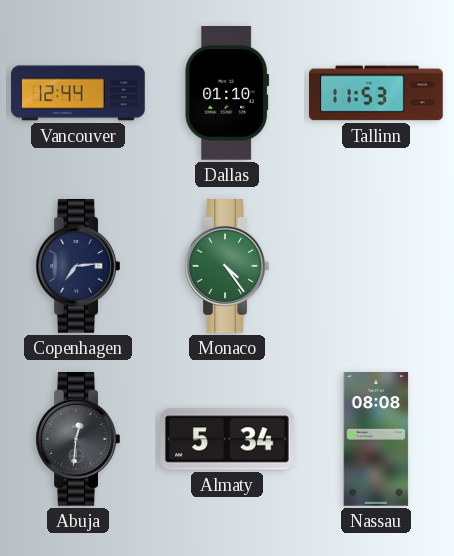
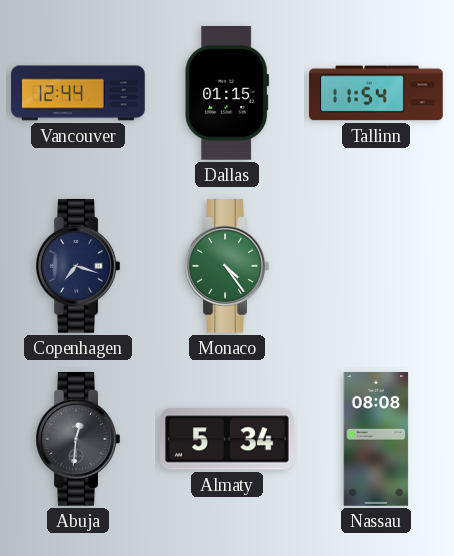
Dallas: 01:10 -> 01:15
Tallinn: 11:53 -> 11:54
Copenhagen: 7:14 -> 7:18
